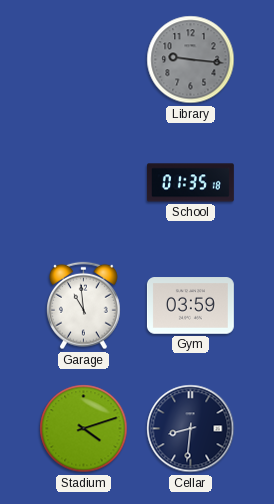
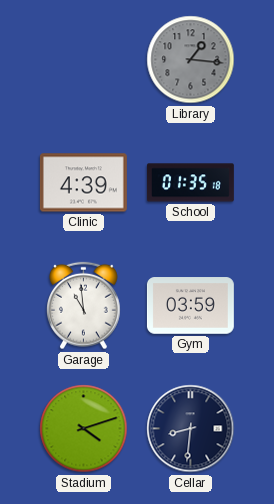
Library: 9:16 -> 1:16
Clinic: none -> 4:39
